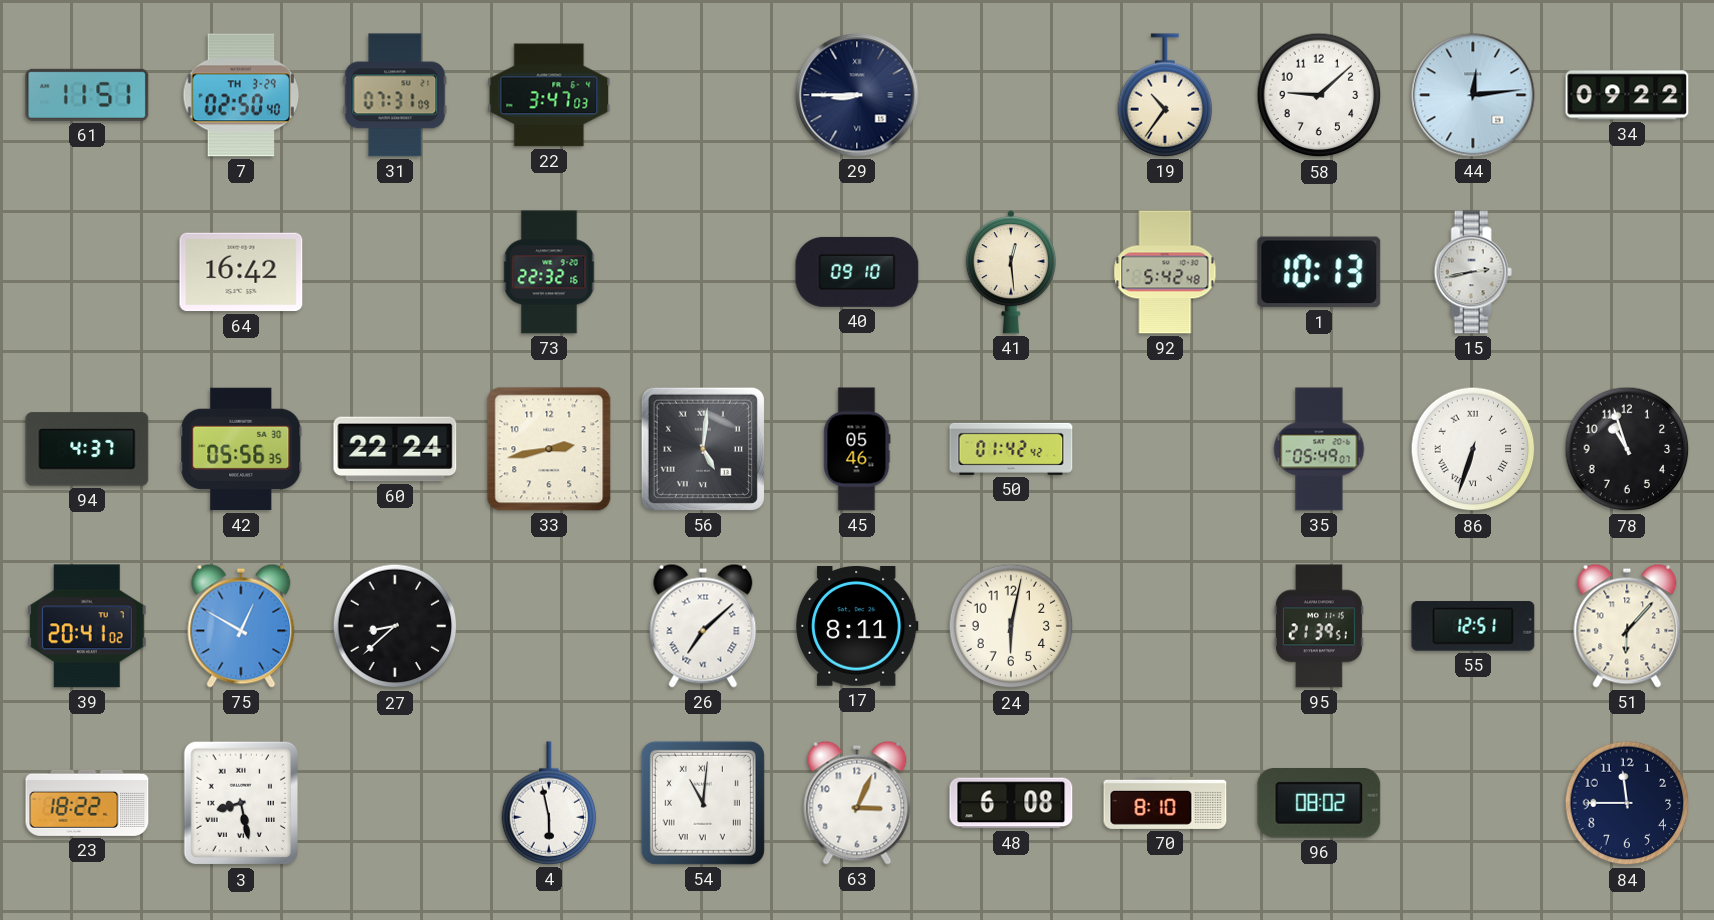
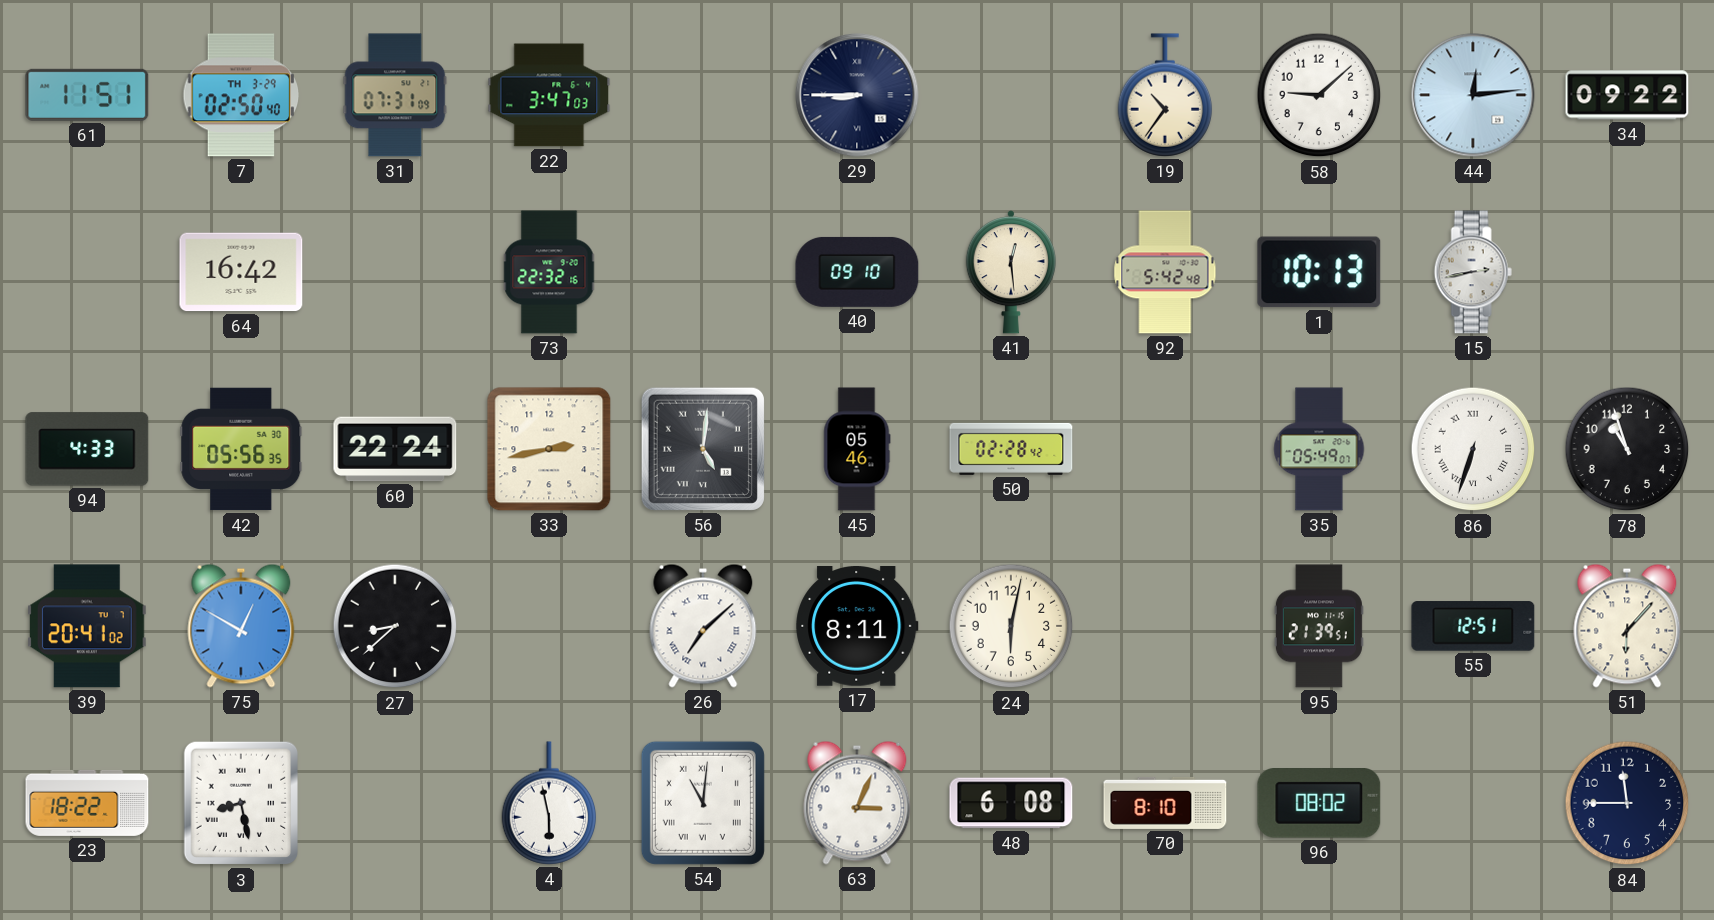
94: 4:37 -> 4:33
50: 01:42 -> 02:28
